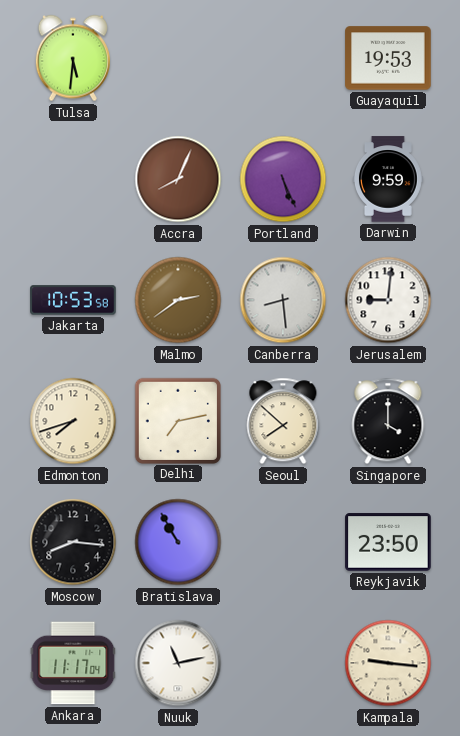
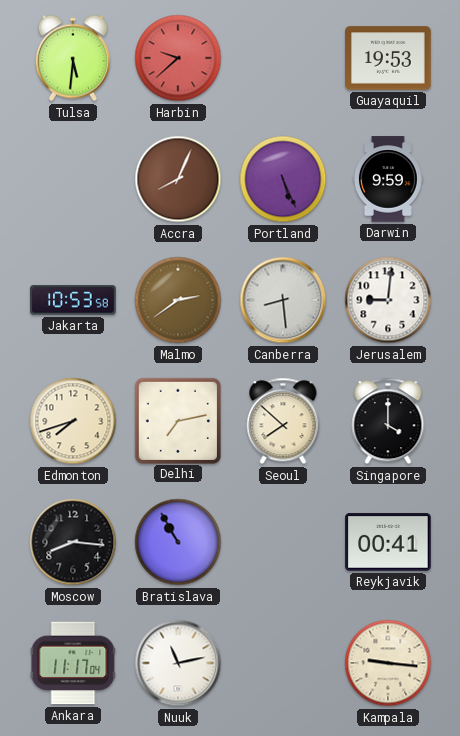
Harbin: none -> 9:38
Reykjavik: 23:50 -> 00:41
